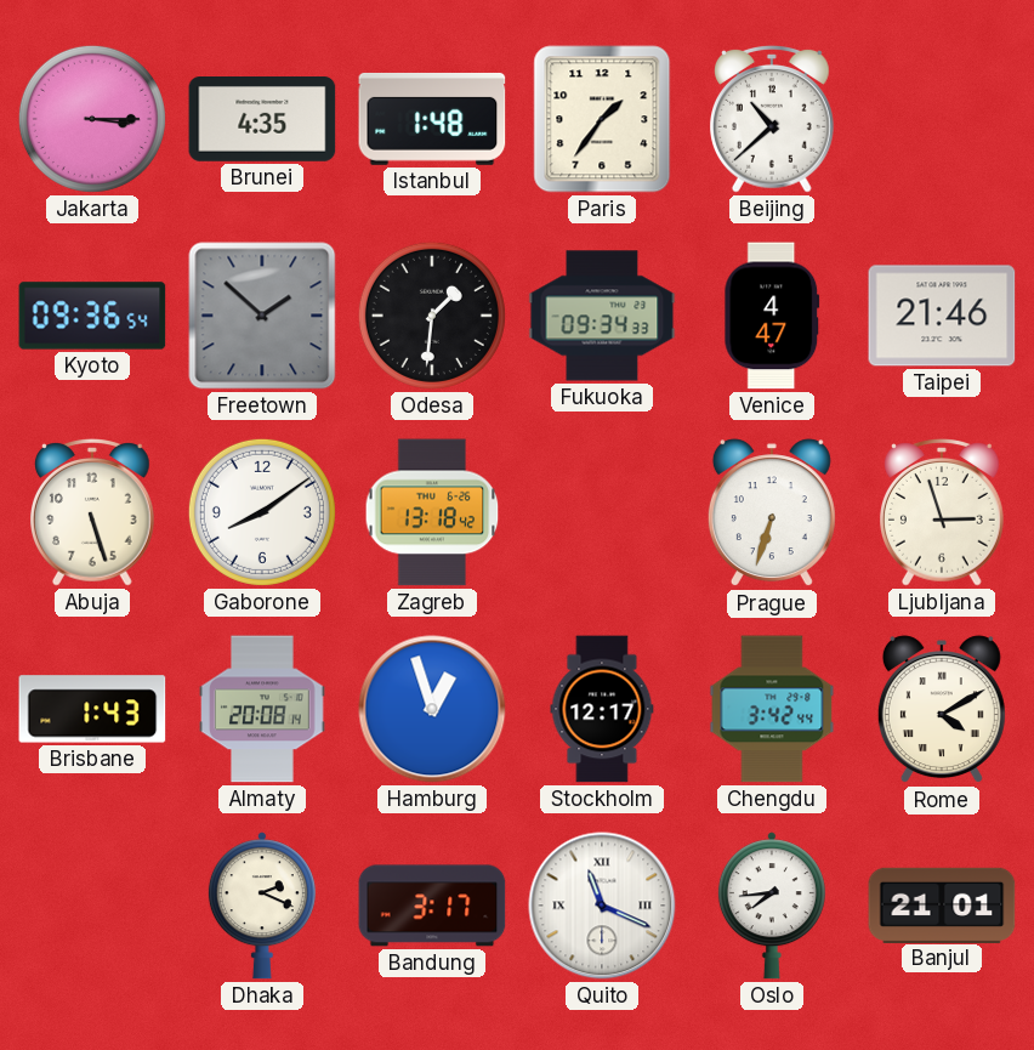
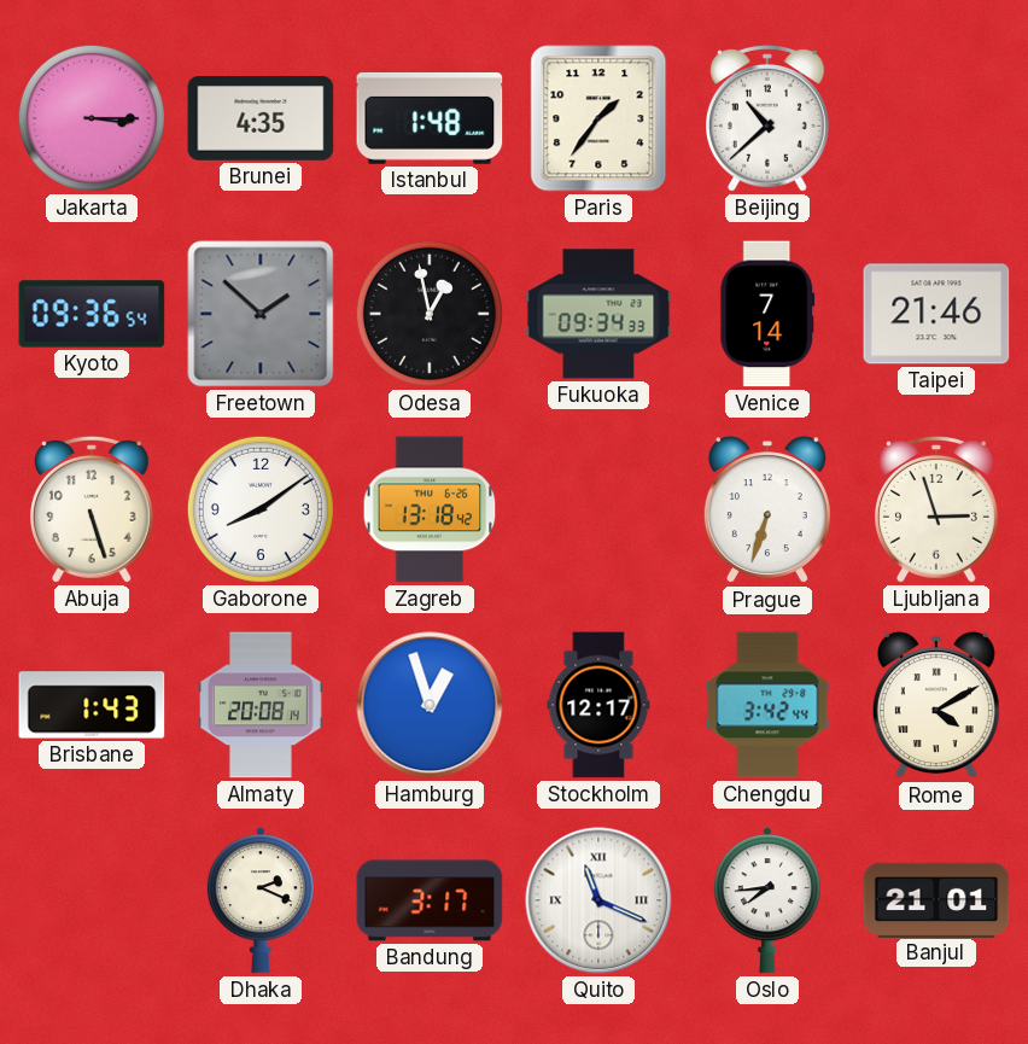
Odesa: 1:31 -> 12:58
Venice: 4:47 -> 7:14
